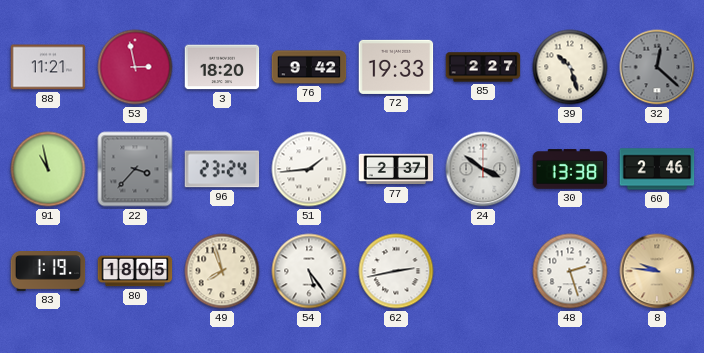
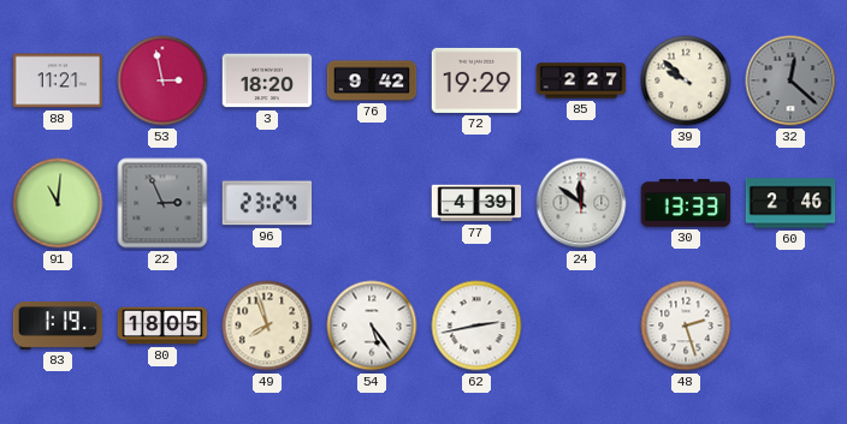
72: 19:33 -> 19:29
39: 10:27 -> 9:52
91: 10:58 -> 11:01
22: 3:37 -> 2:56
51: 1:44 -> none
77: 2:37 -> 4:39
24: 3:51 -> 11:51
30: 13:38 -> 13:33
8: 9:46 -> none
